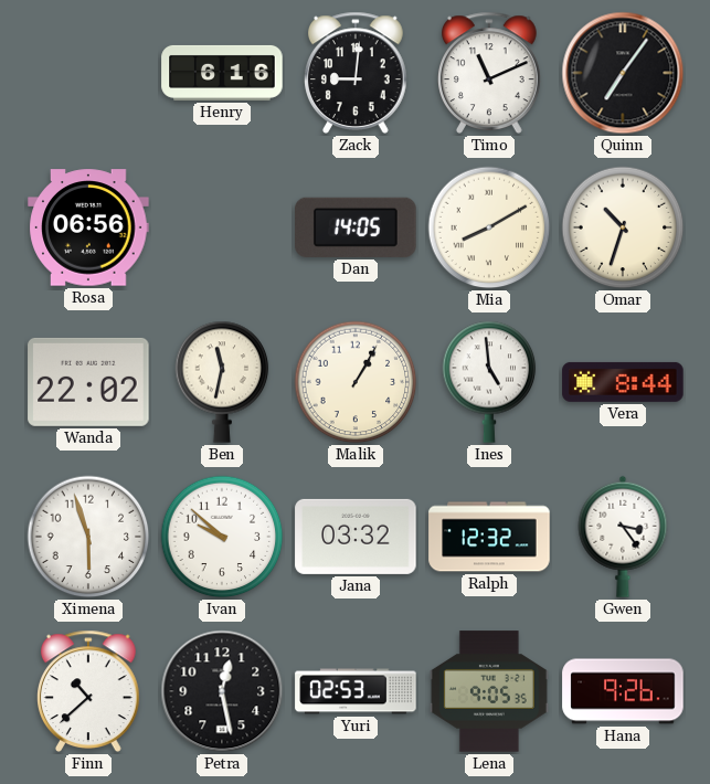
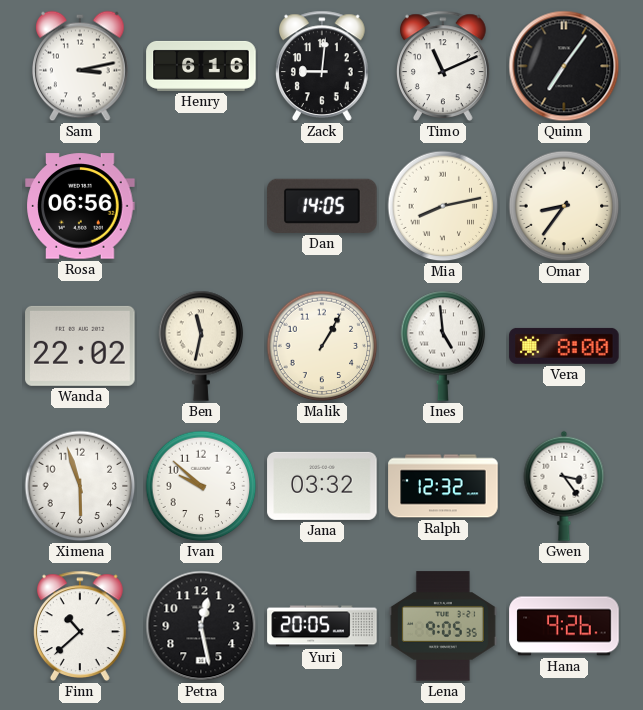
Sam: none -> 3:13
Mia: 8:10 -> 8:13
Omar: 10:33 -> 8:36
Vera: 8:44 -> 8:00
Yuri: 02:53 -> 20:05
